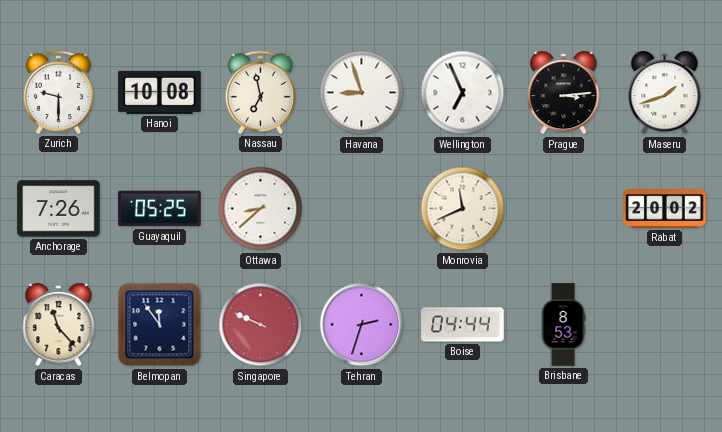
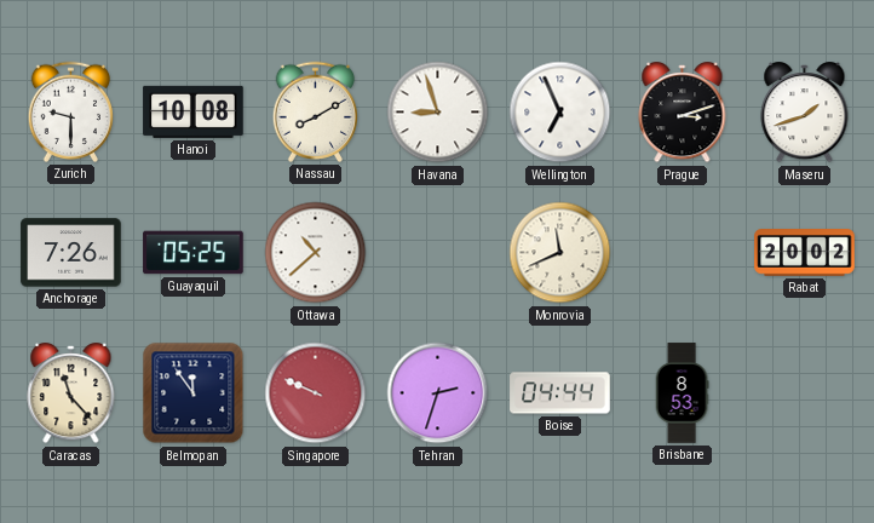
Nassau: 6:58 -> 8:10
Prague: 3:14 -> 3:12
Ottawa: 8:38 -> 10:38
